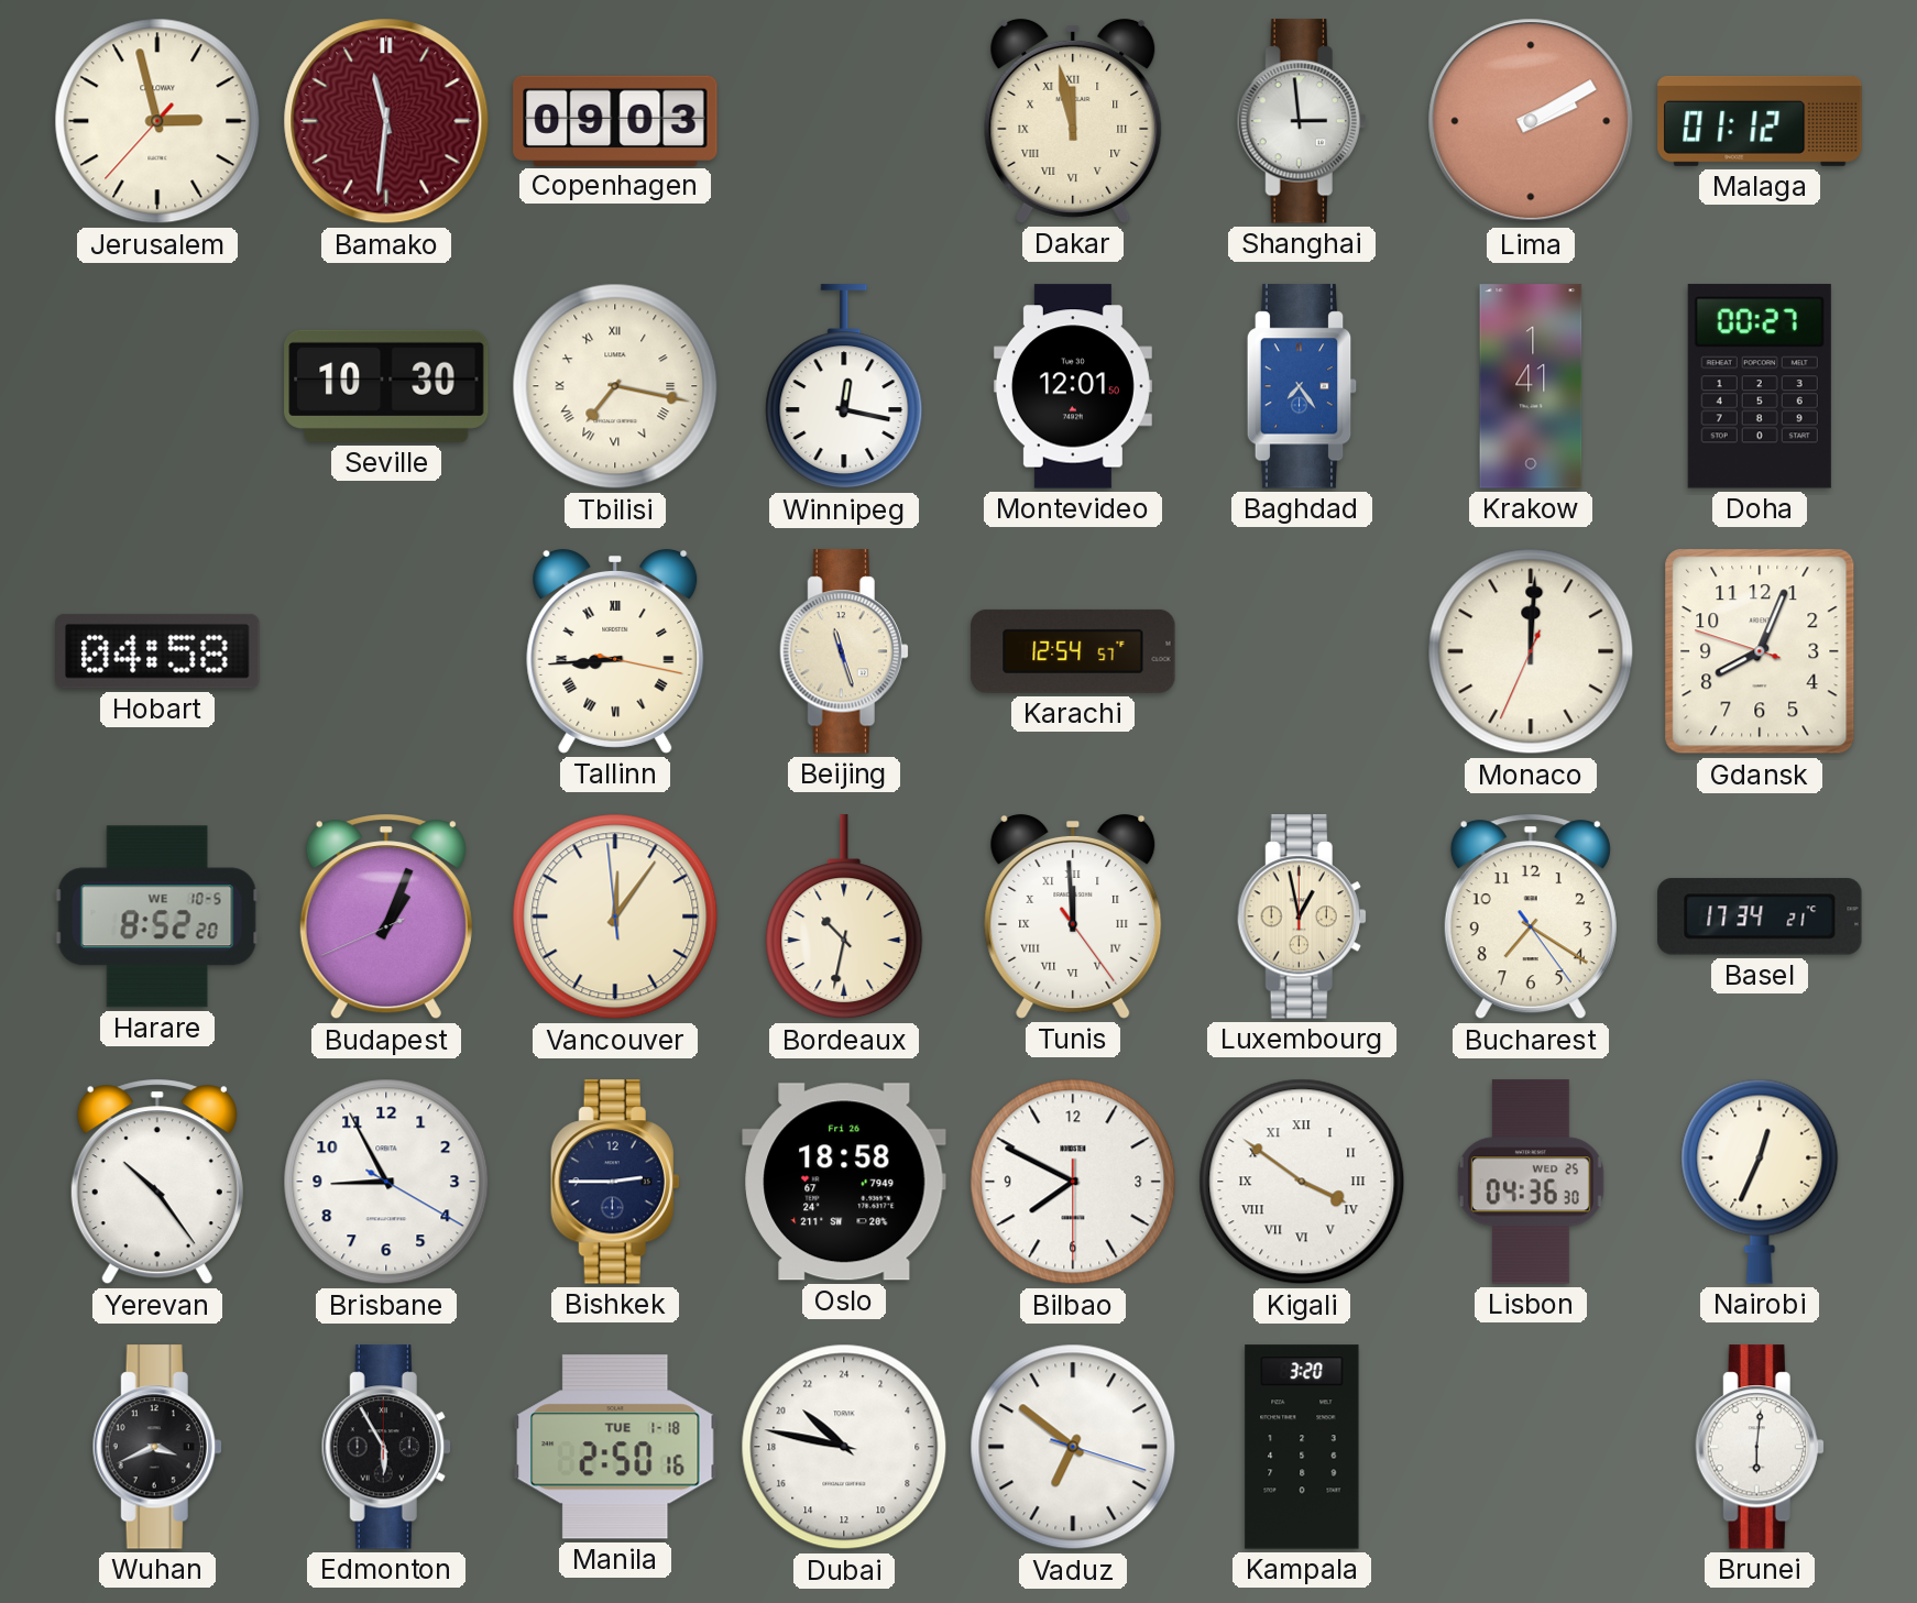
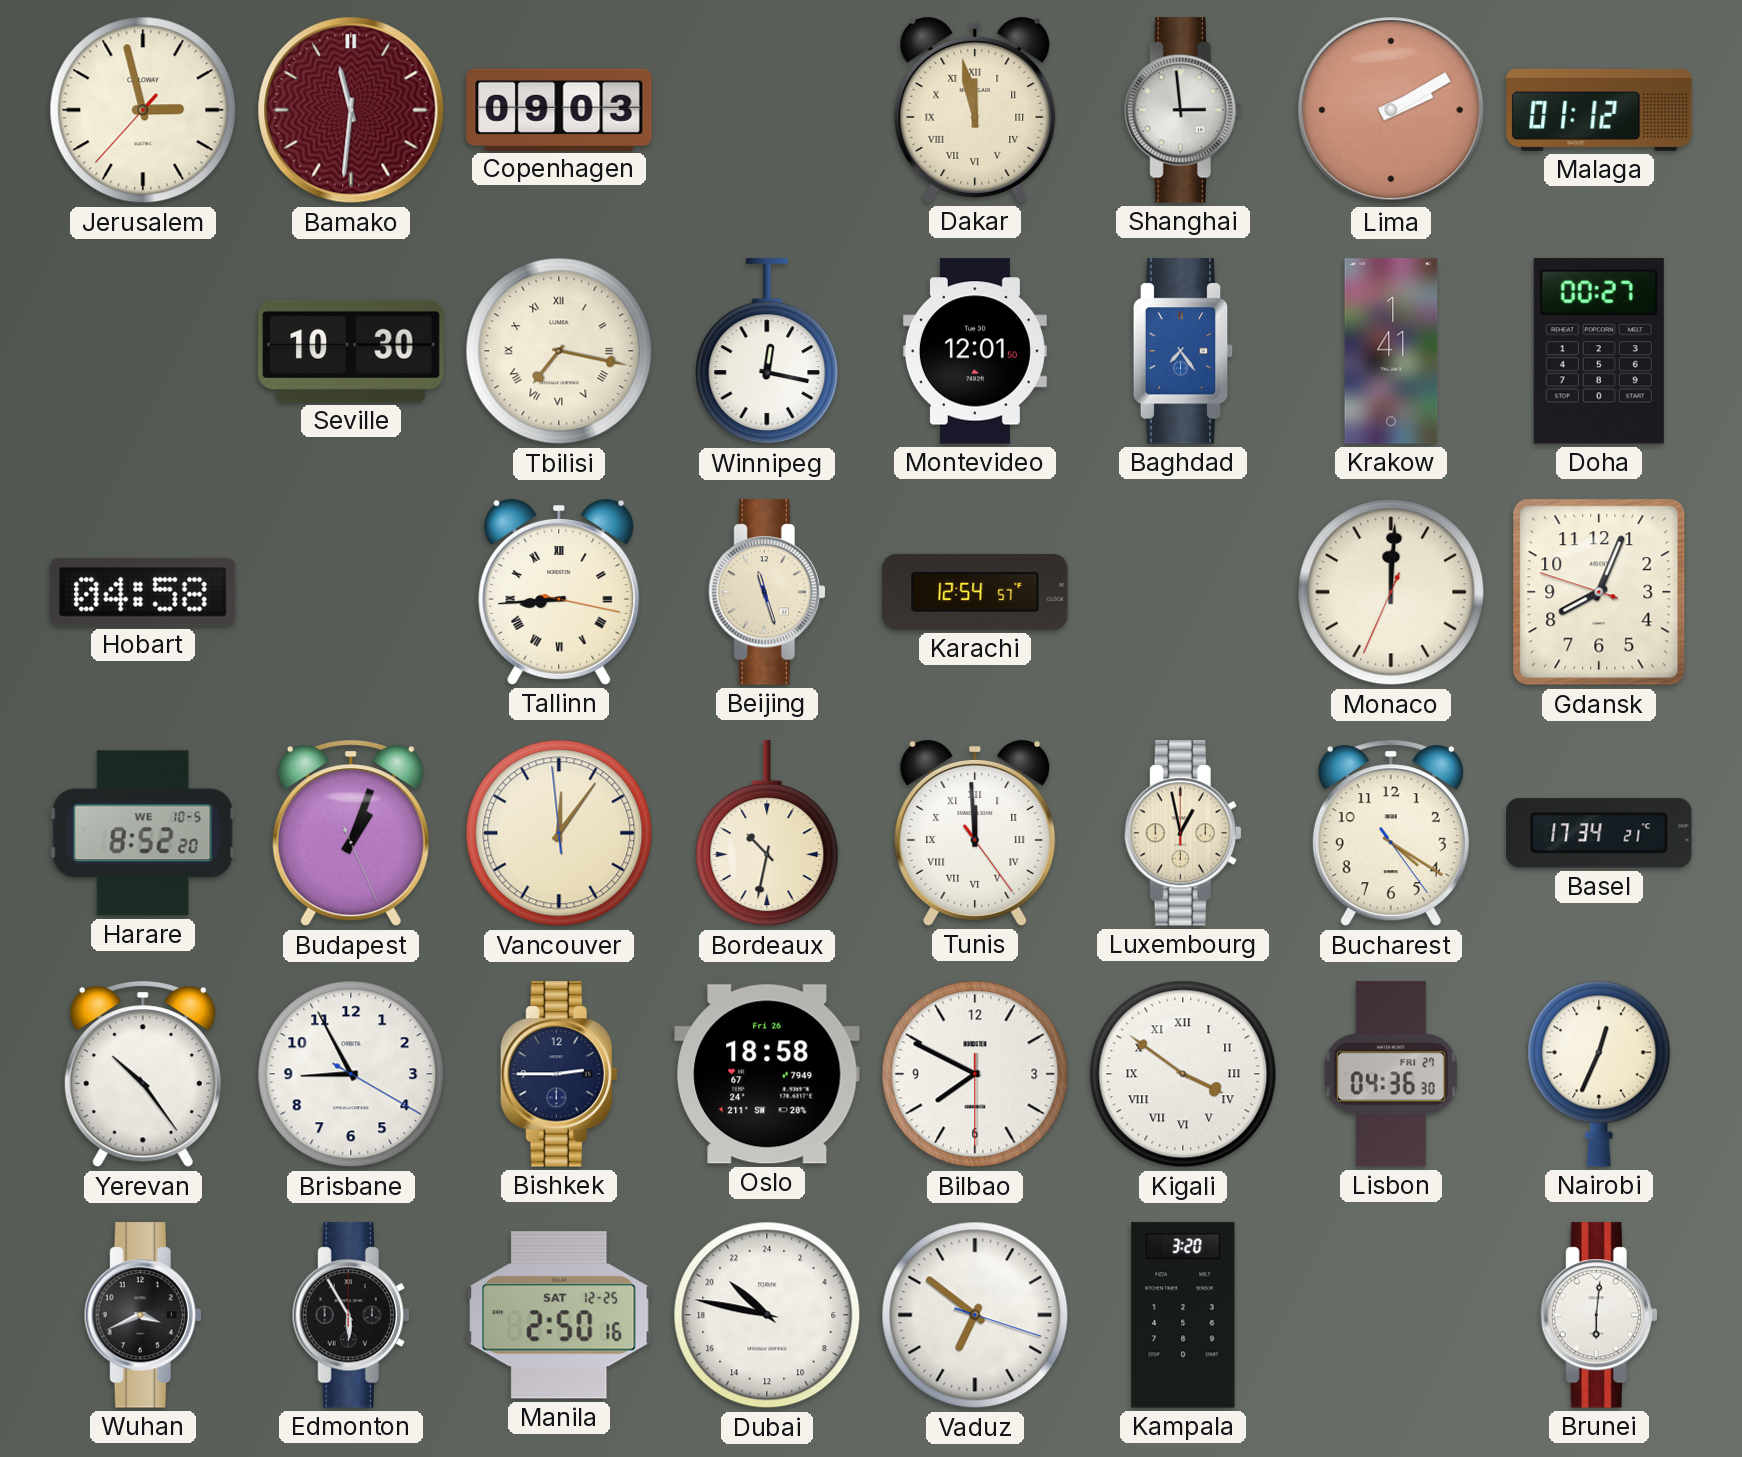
Budapest: 1:03:41 -> 1:03:26
Bucharest: 7:20 -> 4:20
Lisbon date: WED 25 -> FRI 27
Manila date: TUE 1-18 -> SAT 12-25
